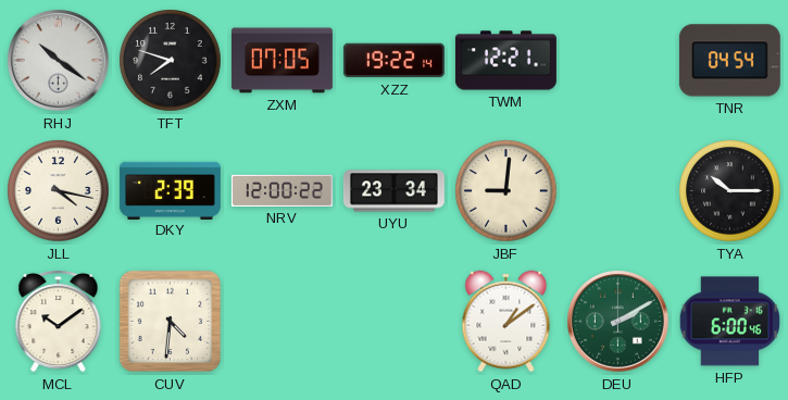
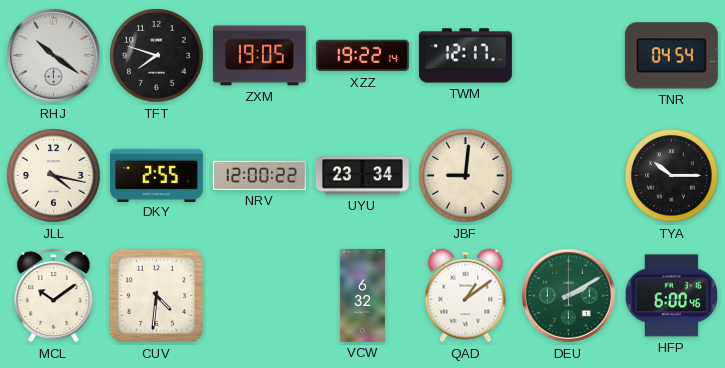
ZXM: 07:05 -> 19:05
TWM: 12:21 -> 12:17
DKY: 2:39 -> 2:55
VCW: none -> 6:32
